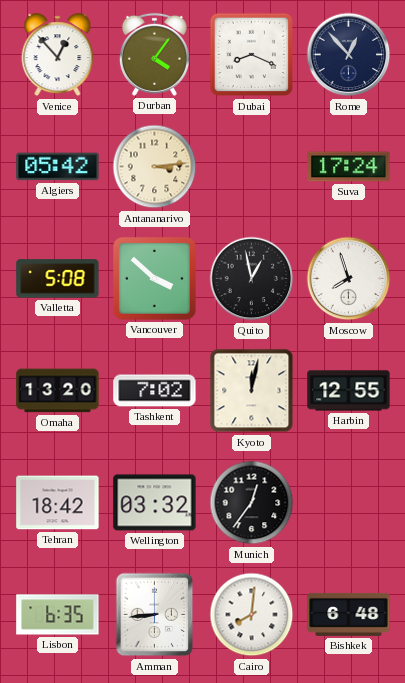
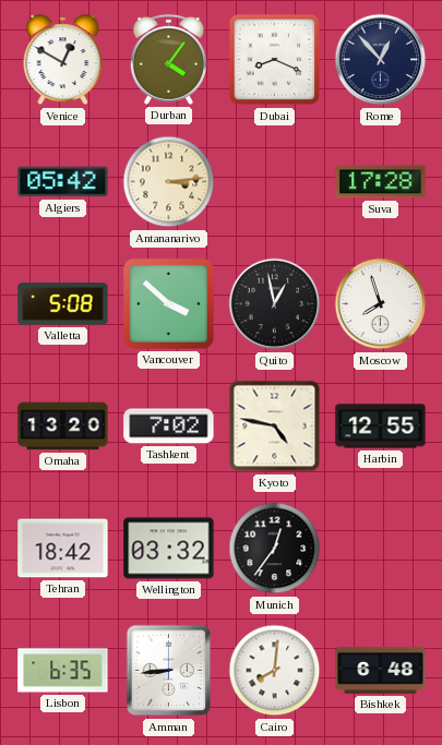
Venice: 12:53 -> 12:50
Suva: 17:24 -> 17:28
Kyoto: 12:02 -> 4:47
